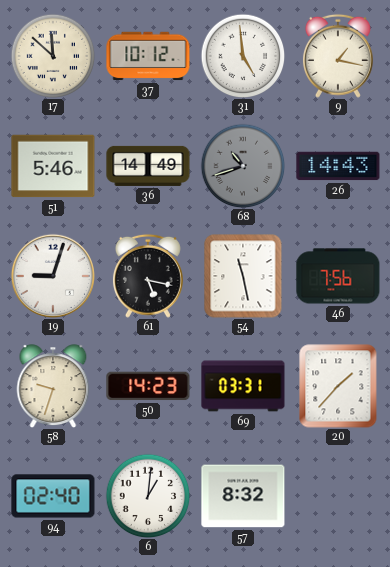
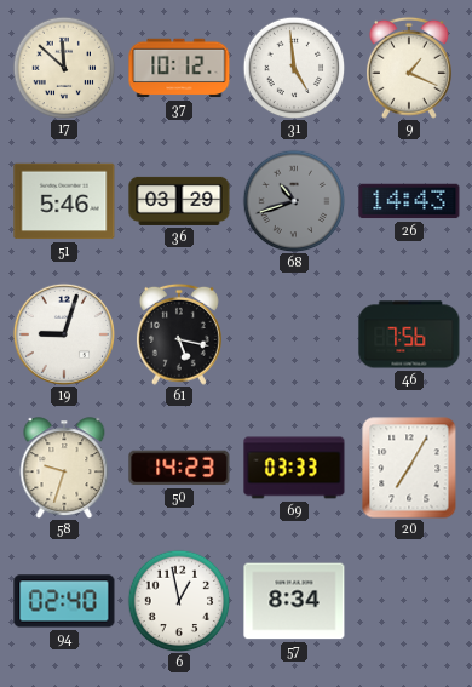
9: 1:17 -> 1:19
36: 14:49 -> 03:29
54: 11:28 -> none
69: 03:31 -> 03:33
20: 1:37 -> 7:05
6: 1:01 -> 12:58
57: 8:32 -> 8:34
